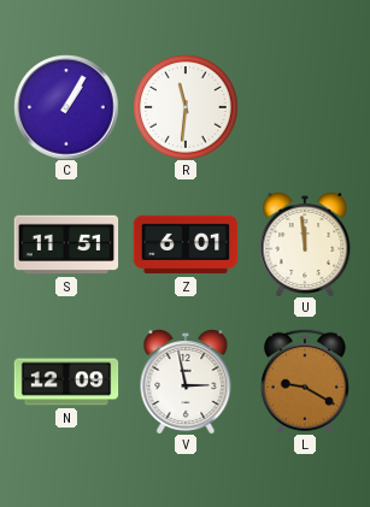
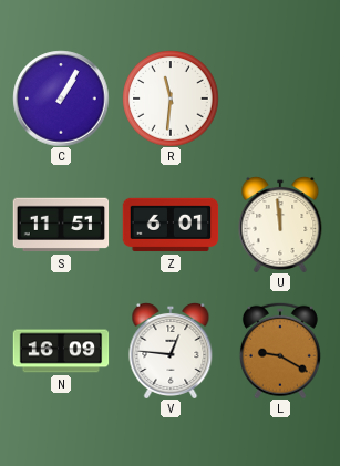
N: 12:09 -> 16:09
V: 2:58 -> 12:46
